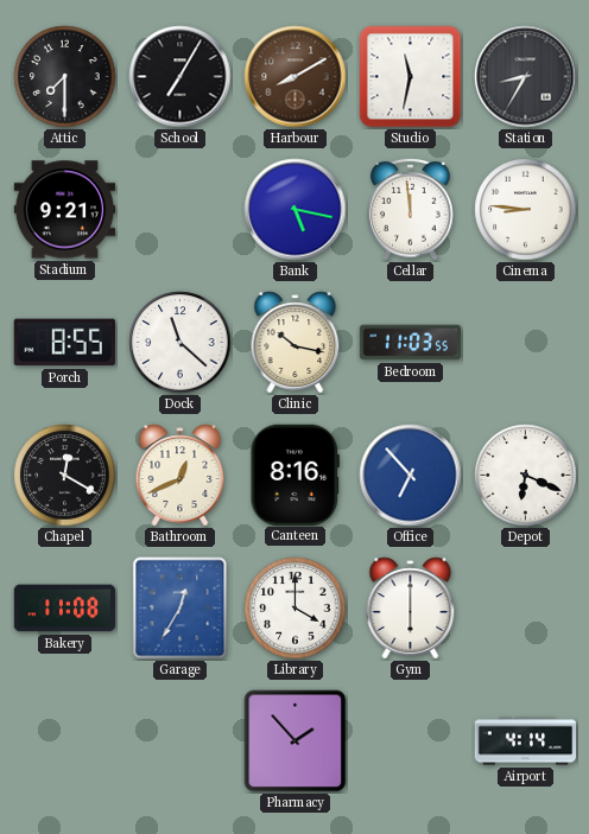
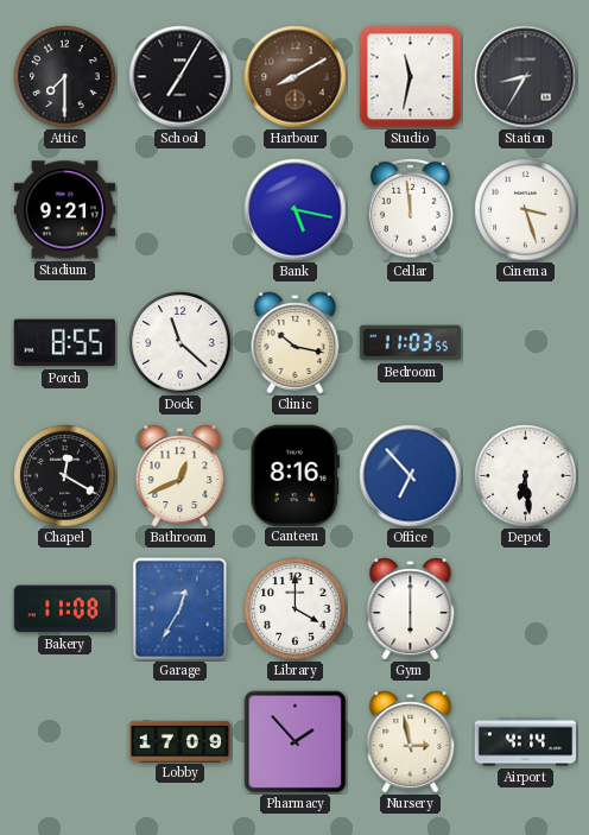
Cinema: 8:46 -> 3:27
Depot: 6:19 -> 6:29
Lobby: none -> 17:09
Nursery: none -> 2:58
